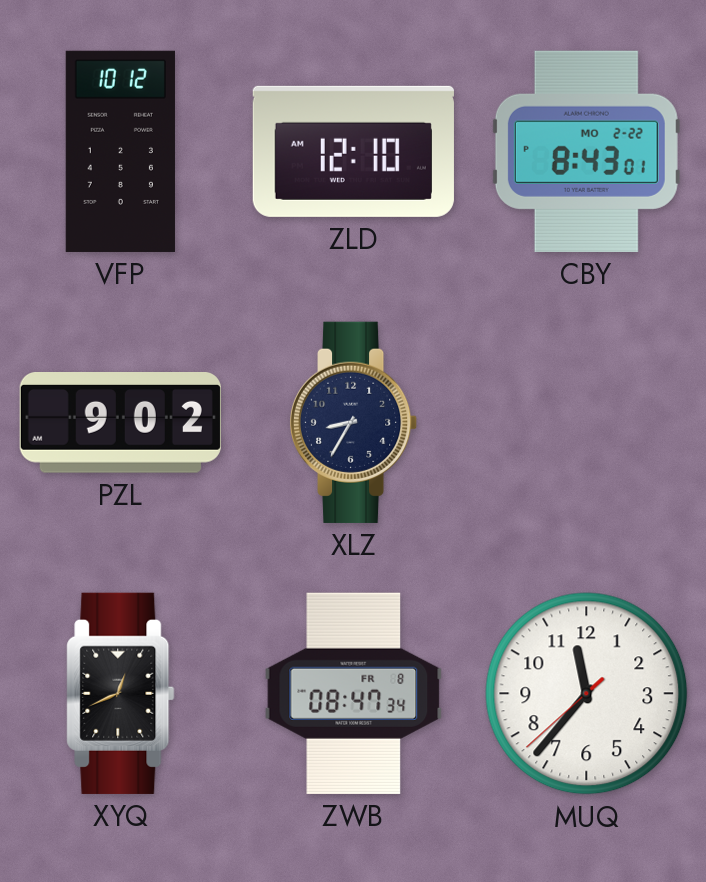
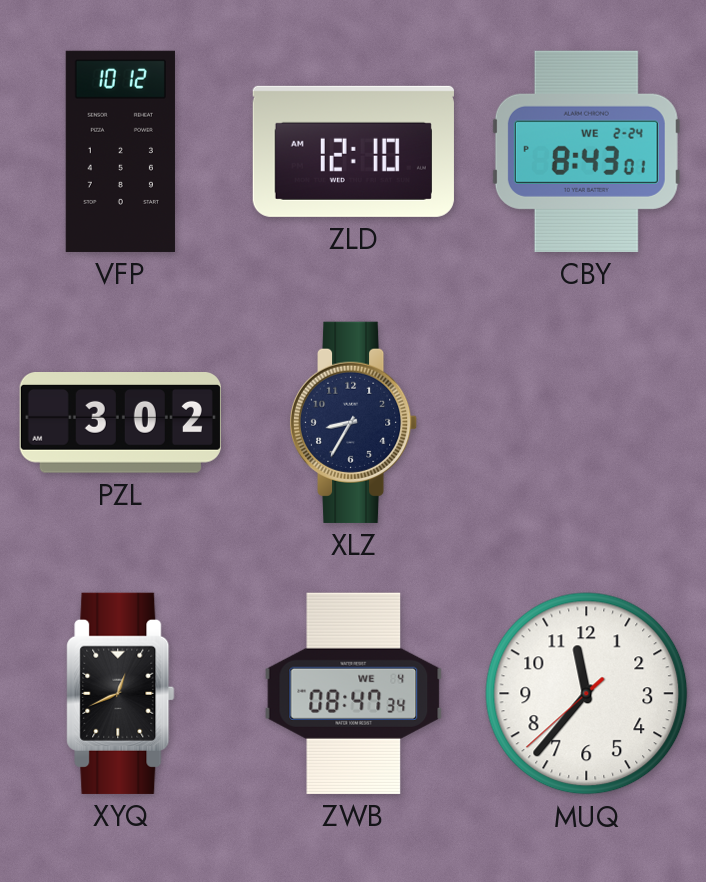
CBY date: MO 2-22 -> WE 2-24
PZL: 9:02 -> 3:02
ZWB date: FR 8 -> WE 4
